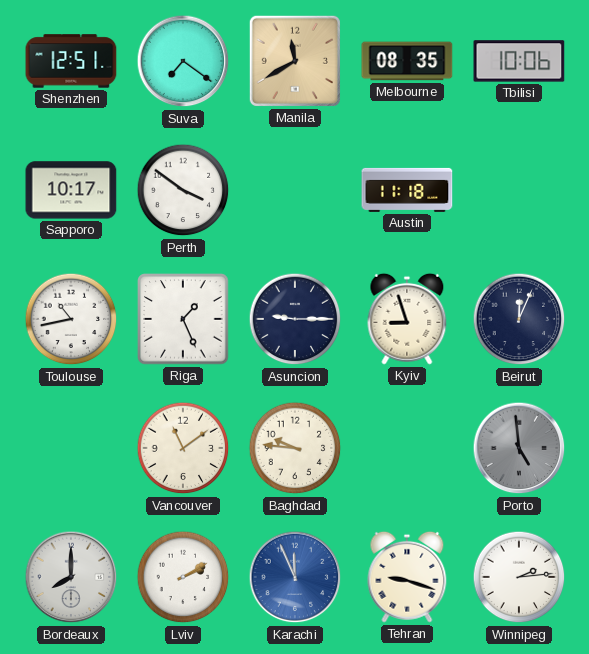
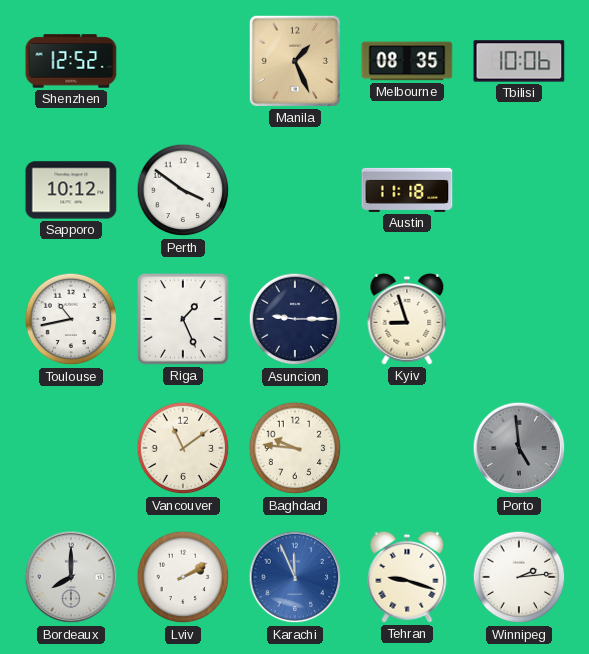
Shenzhen: 12:51 -> 12:52
Suva: 7:21 -> none
Manila: 11:40 -> 1:26
Sapporo: 10:17 -> 10:12
Beirut: 12:04 -> none
